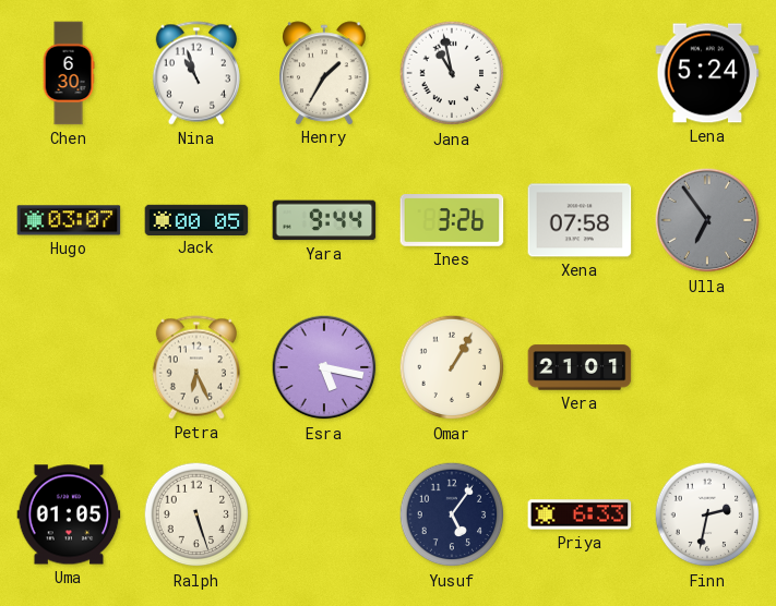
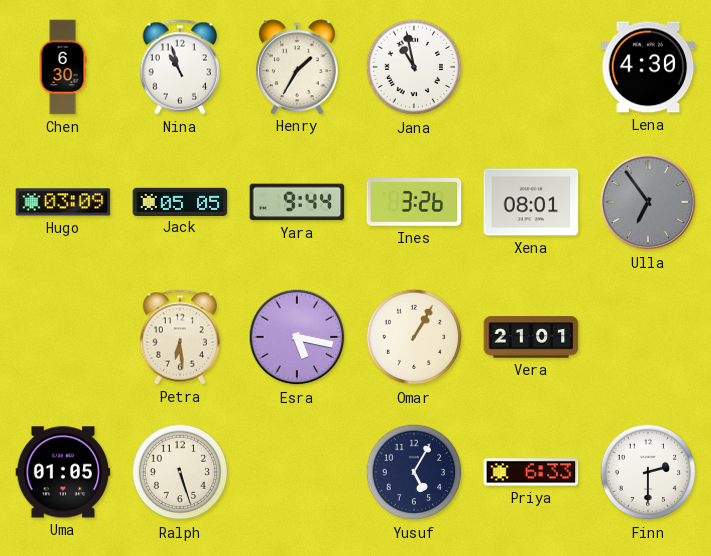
Lena: 5:24 -> 4:30
Hugo: 03:07 -> 03:09
Jack: 00:05 -> 05:05
Xena: 07:58 -> 08:01
Petra: 6:26 -> 6:29
Yusuf: 5:06 -> 5:05
Finn: 2:32 -> 2:30
